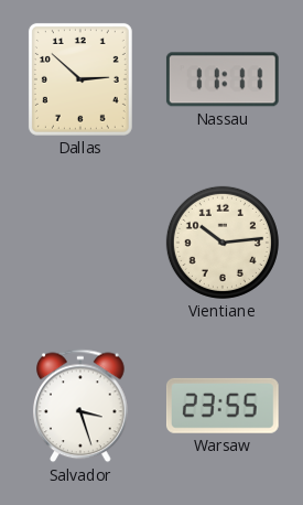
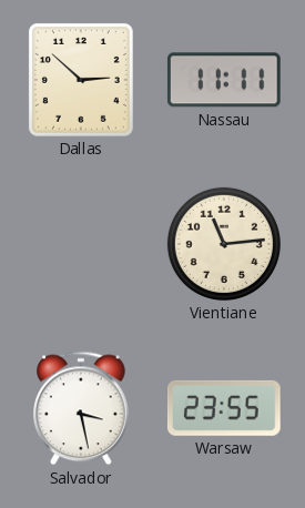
Vientiane: 10:14 -> 11:14
Salvador: 3:27 -> 3:28
